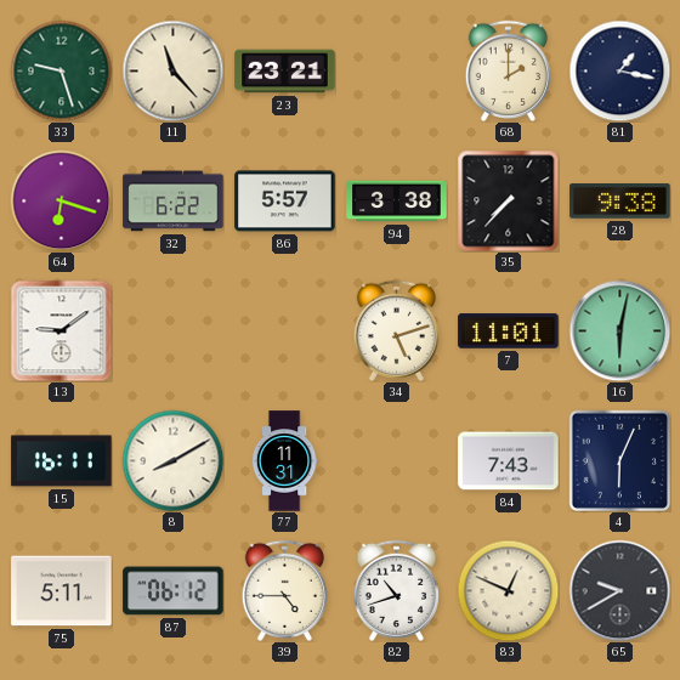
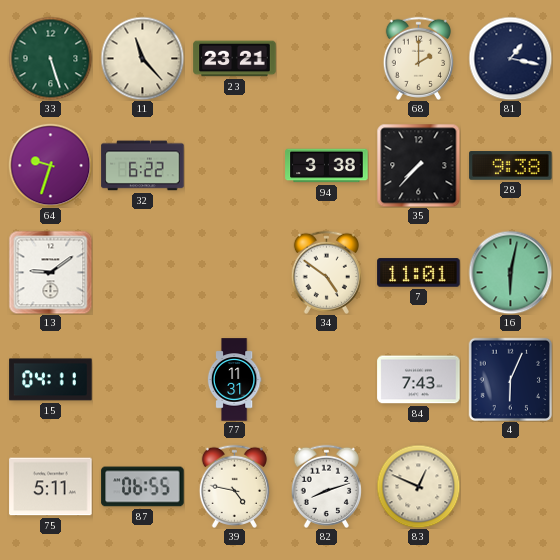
33: 9:27 -> 5:27
64: 6:18 -> 9:33
86: 5:57 -> none
34: 5:12 -> 4:51
15: 16:11 -> 04:11
8: 8:10 -> none
87: 06:12 -> 06:55
39: 4:45 -> 4:47
82: 10:42 -> 8:12
65: 9:40 -> none
